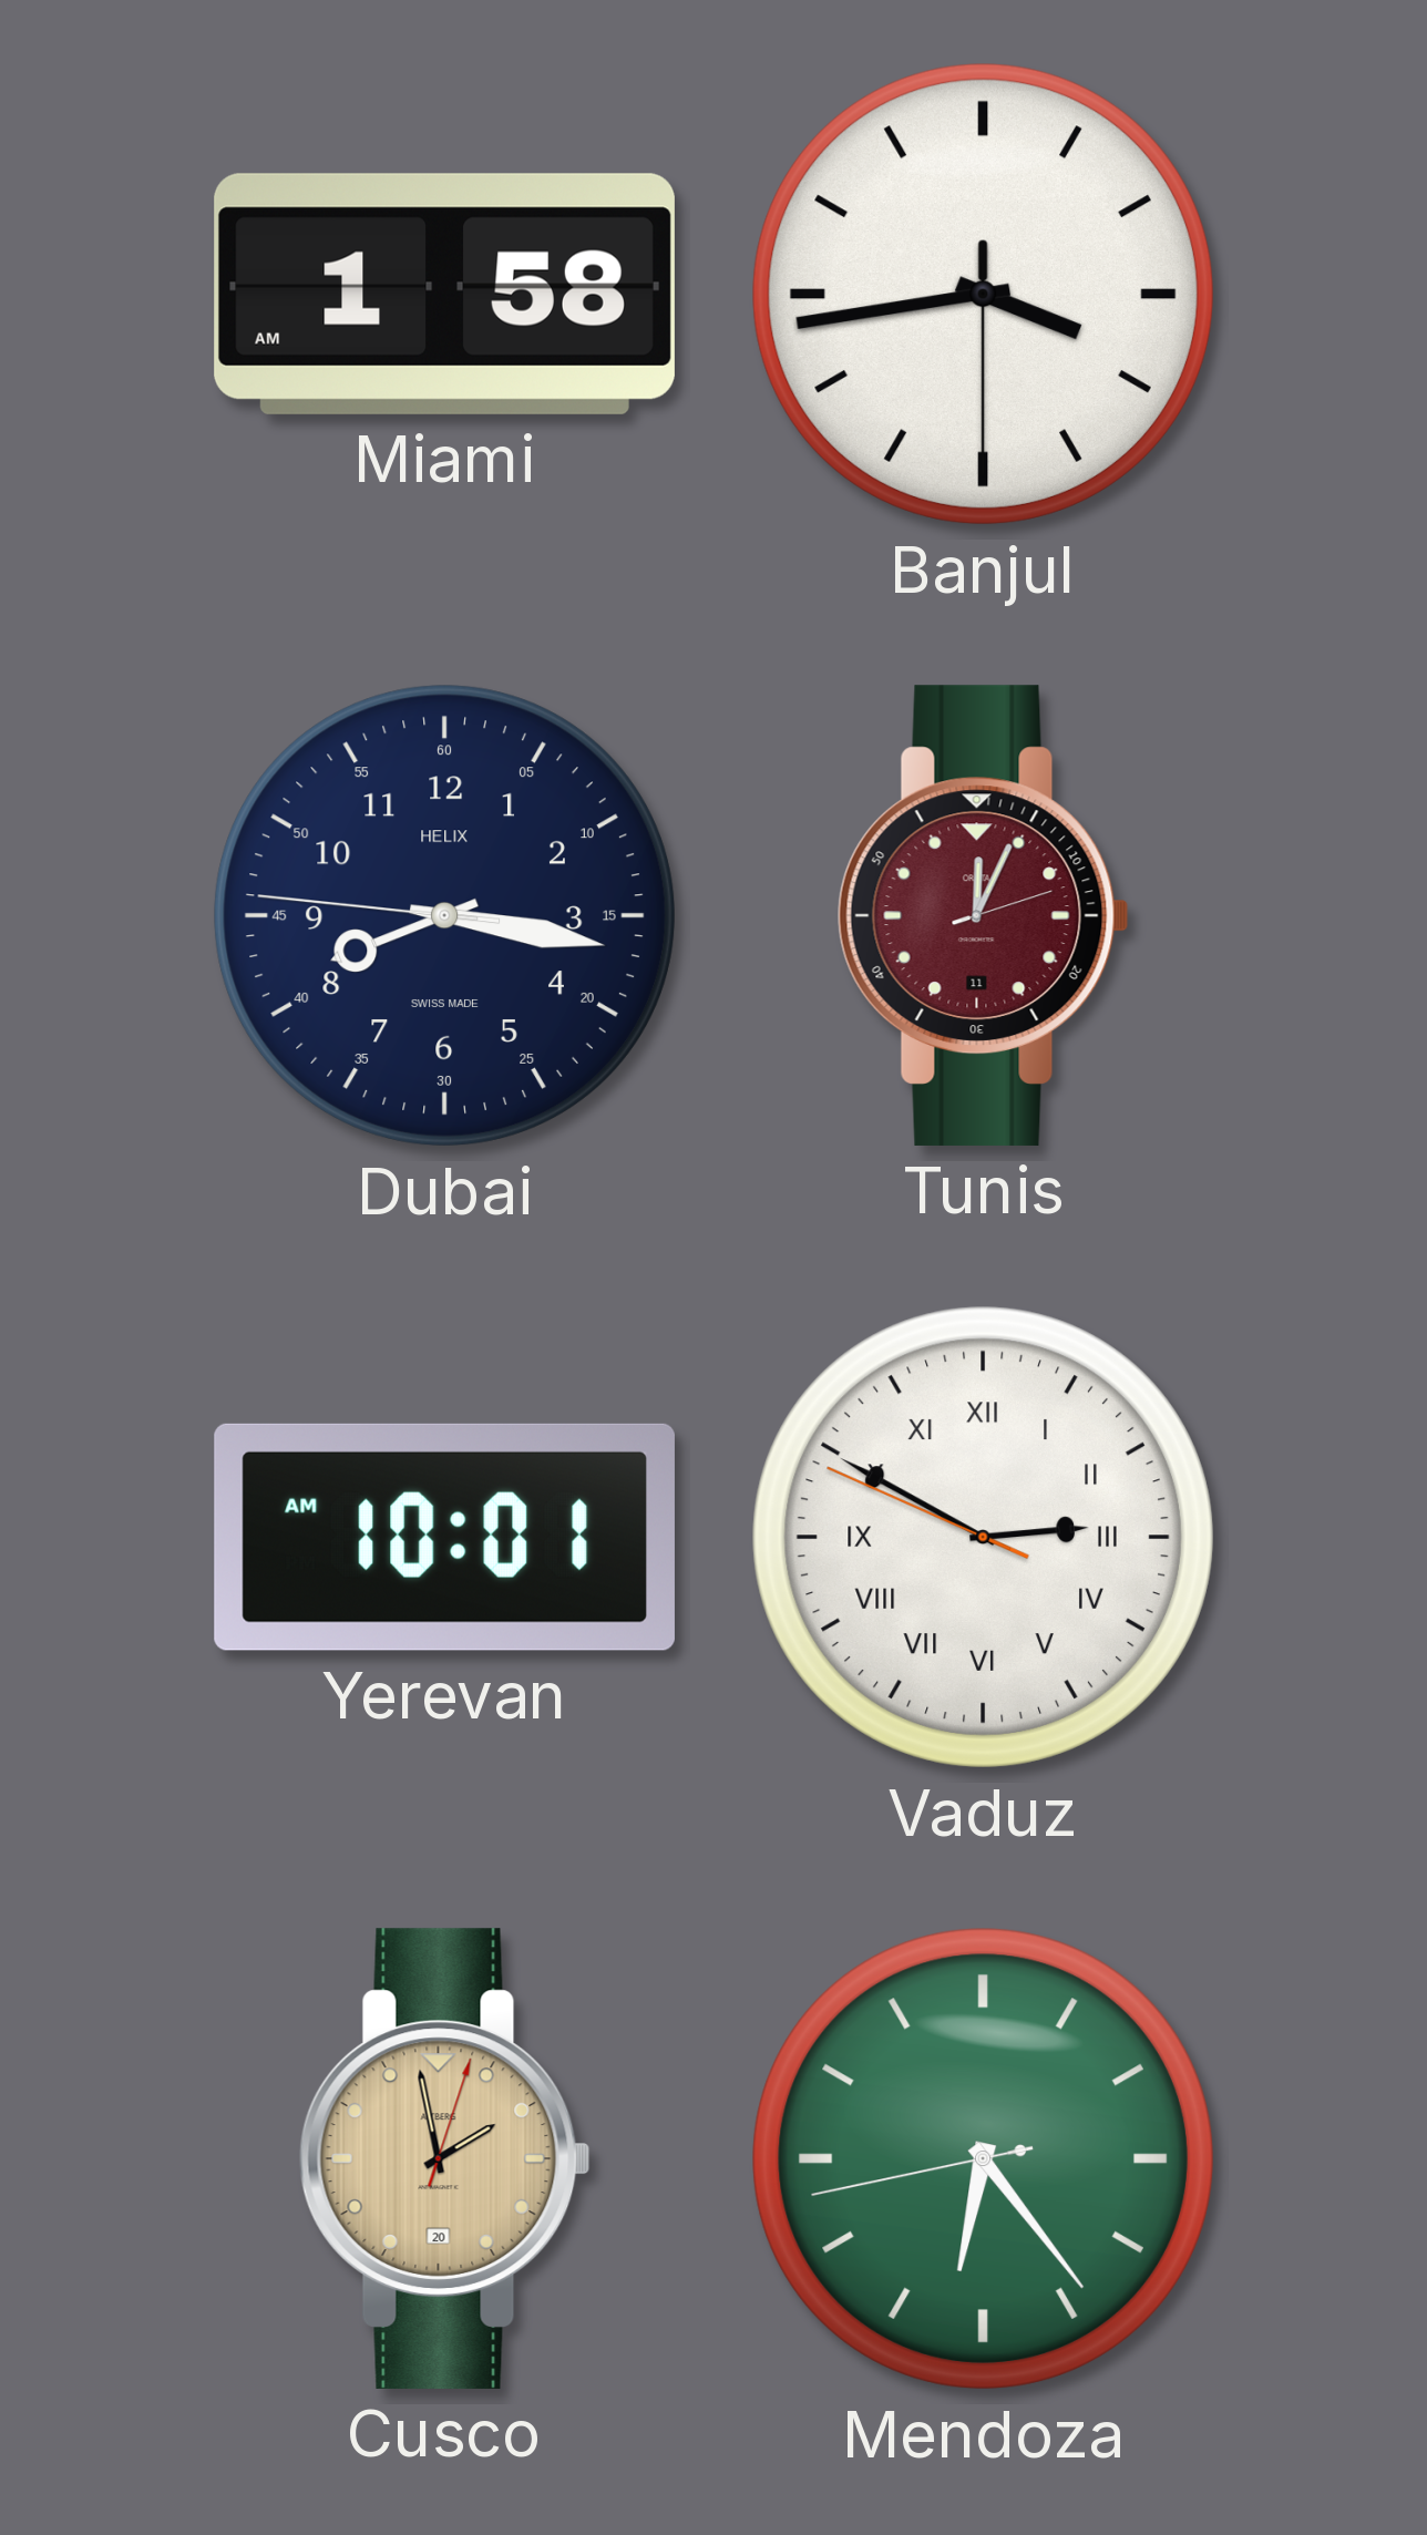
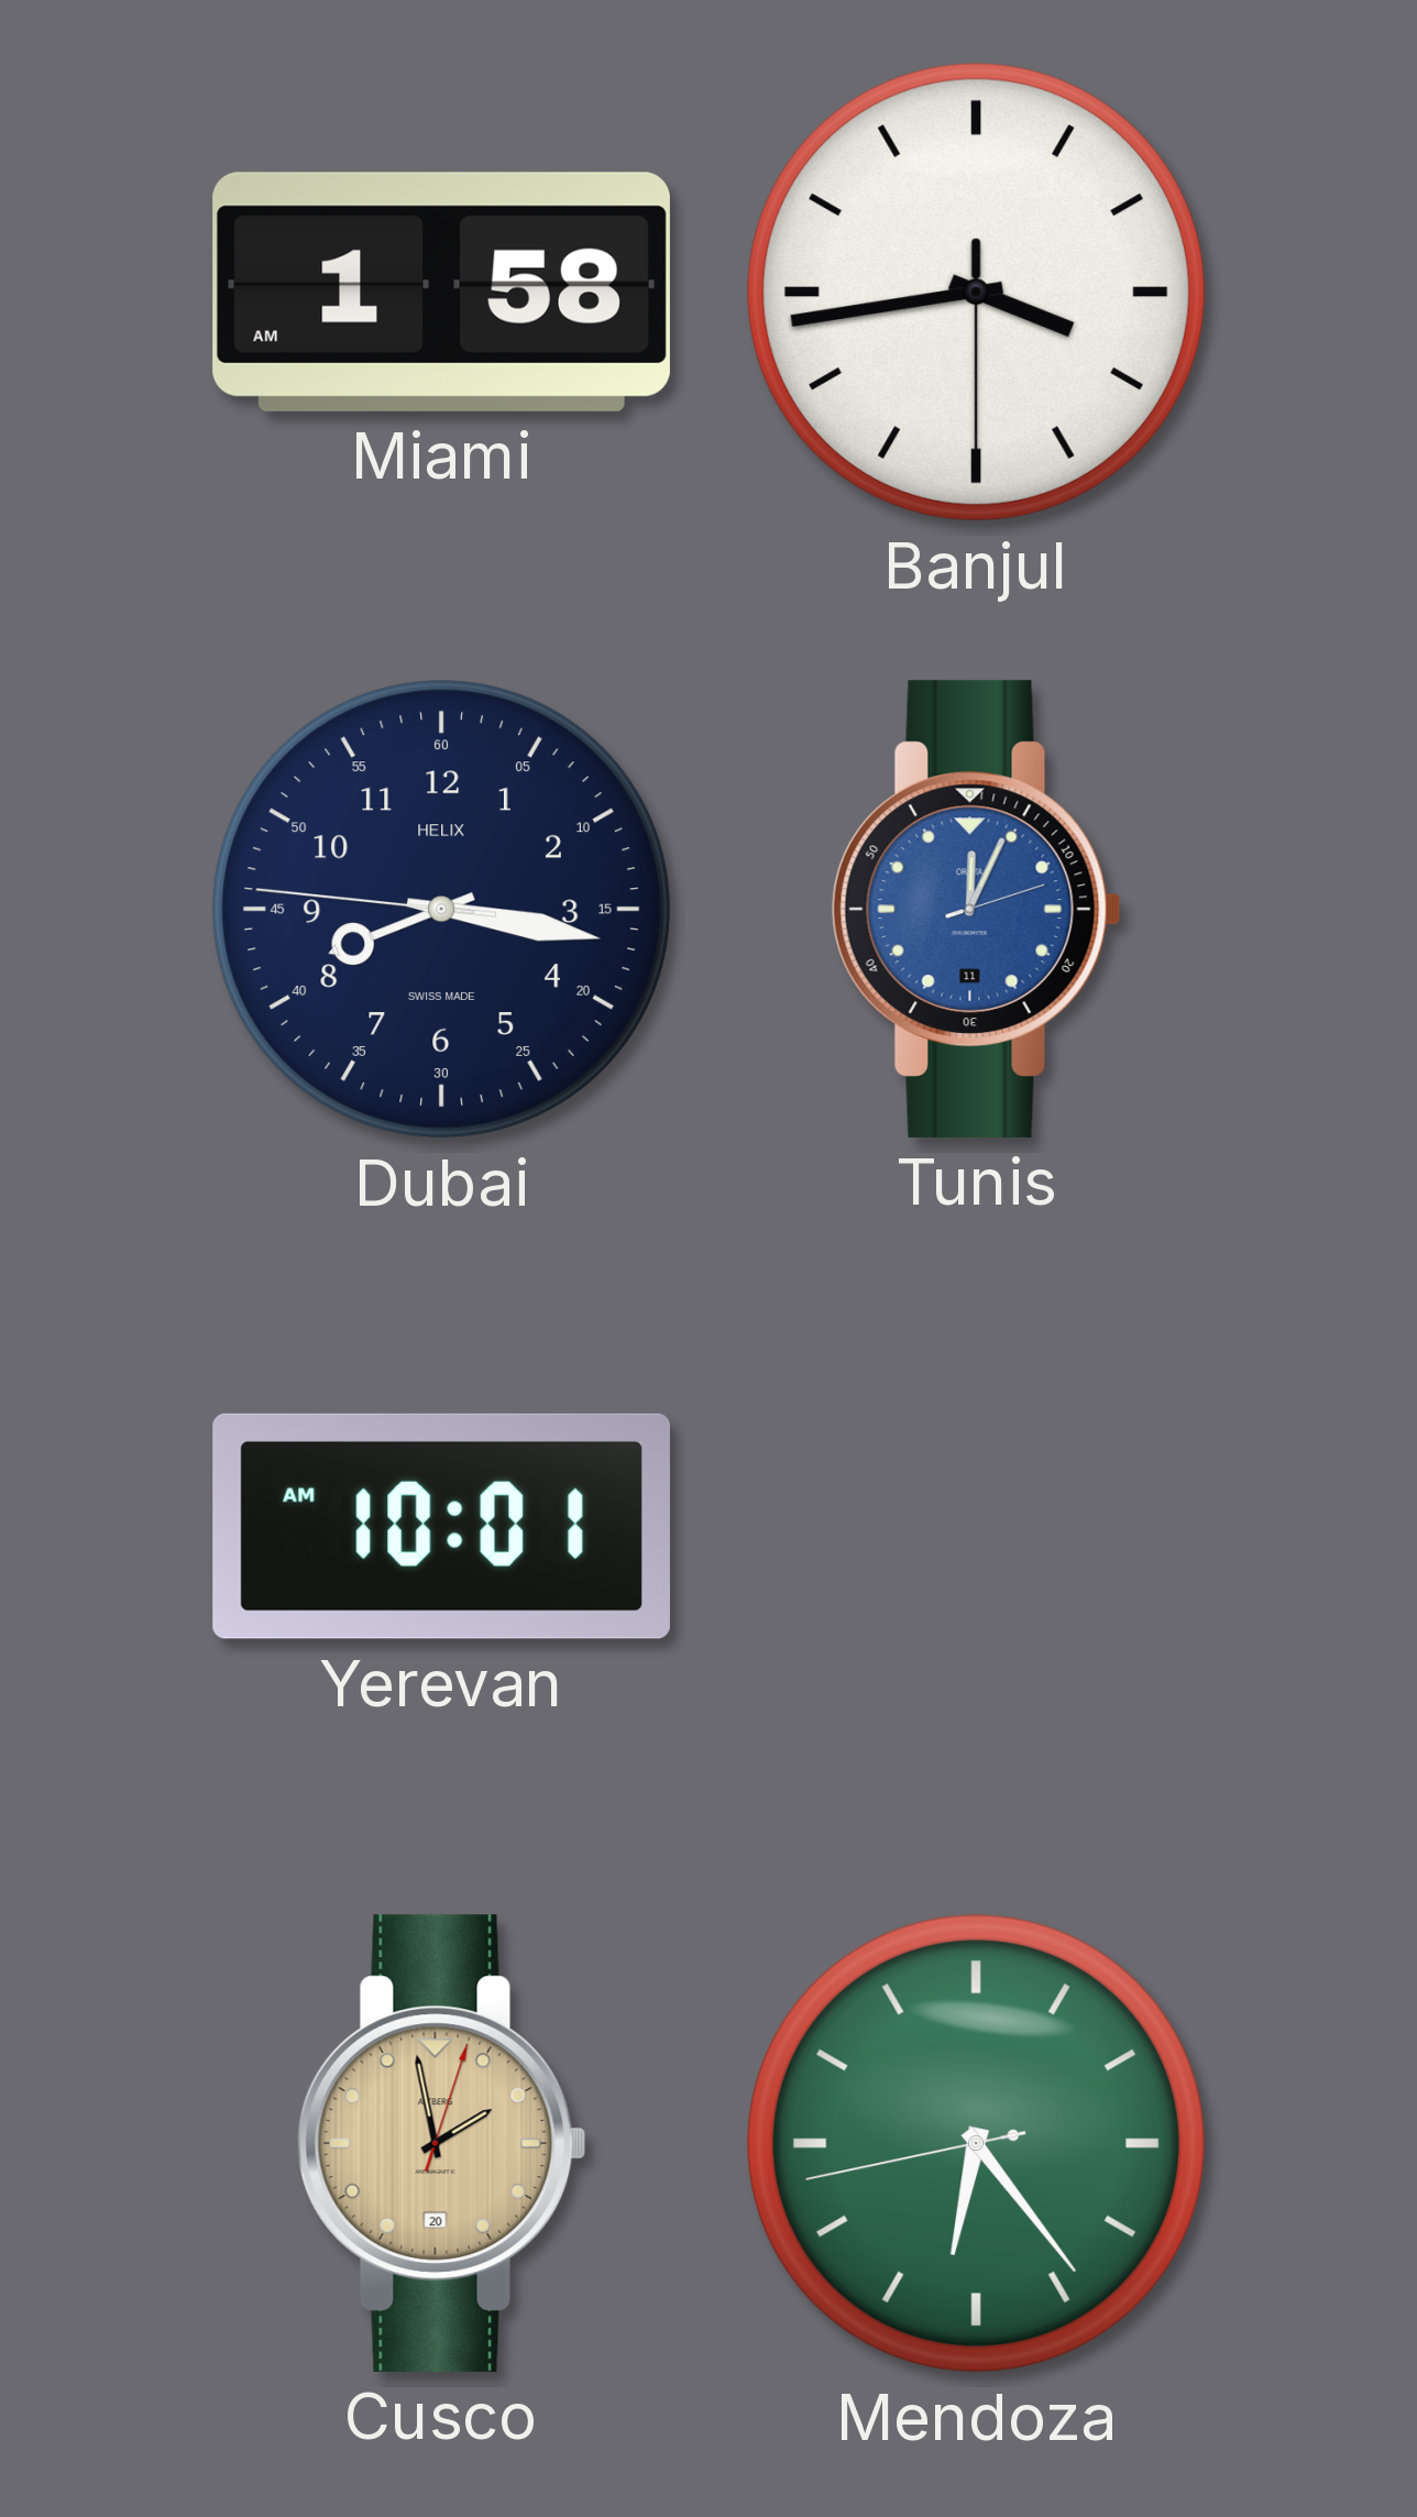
Tunis dial: burgundy -> blue
Vaduz: 2:49 -> none
